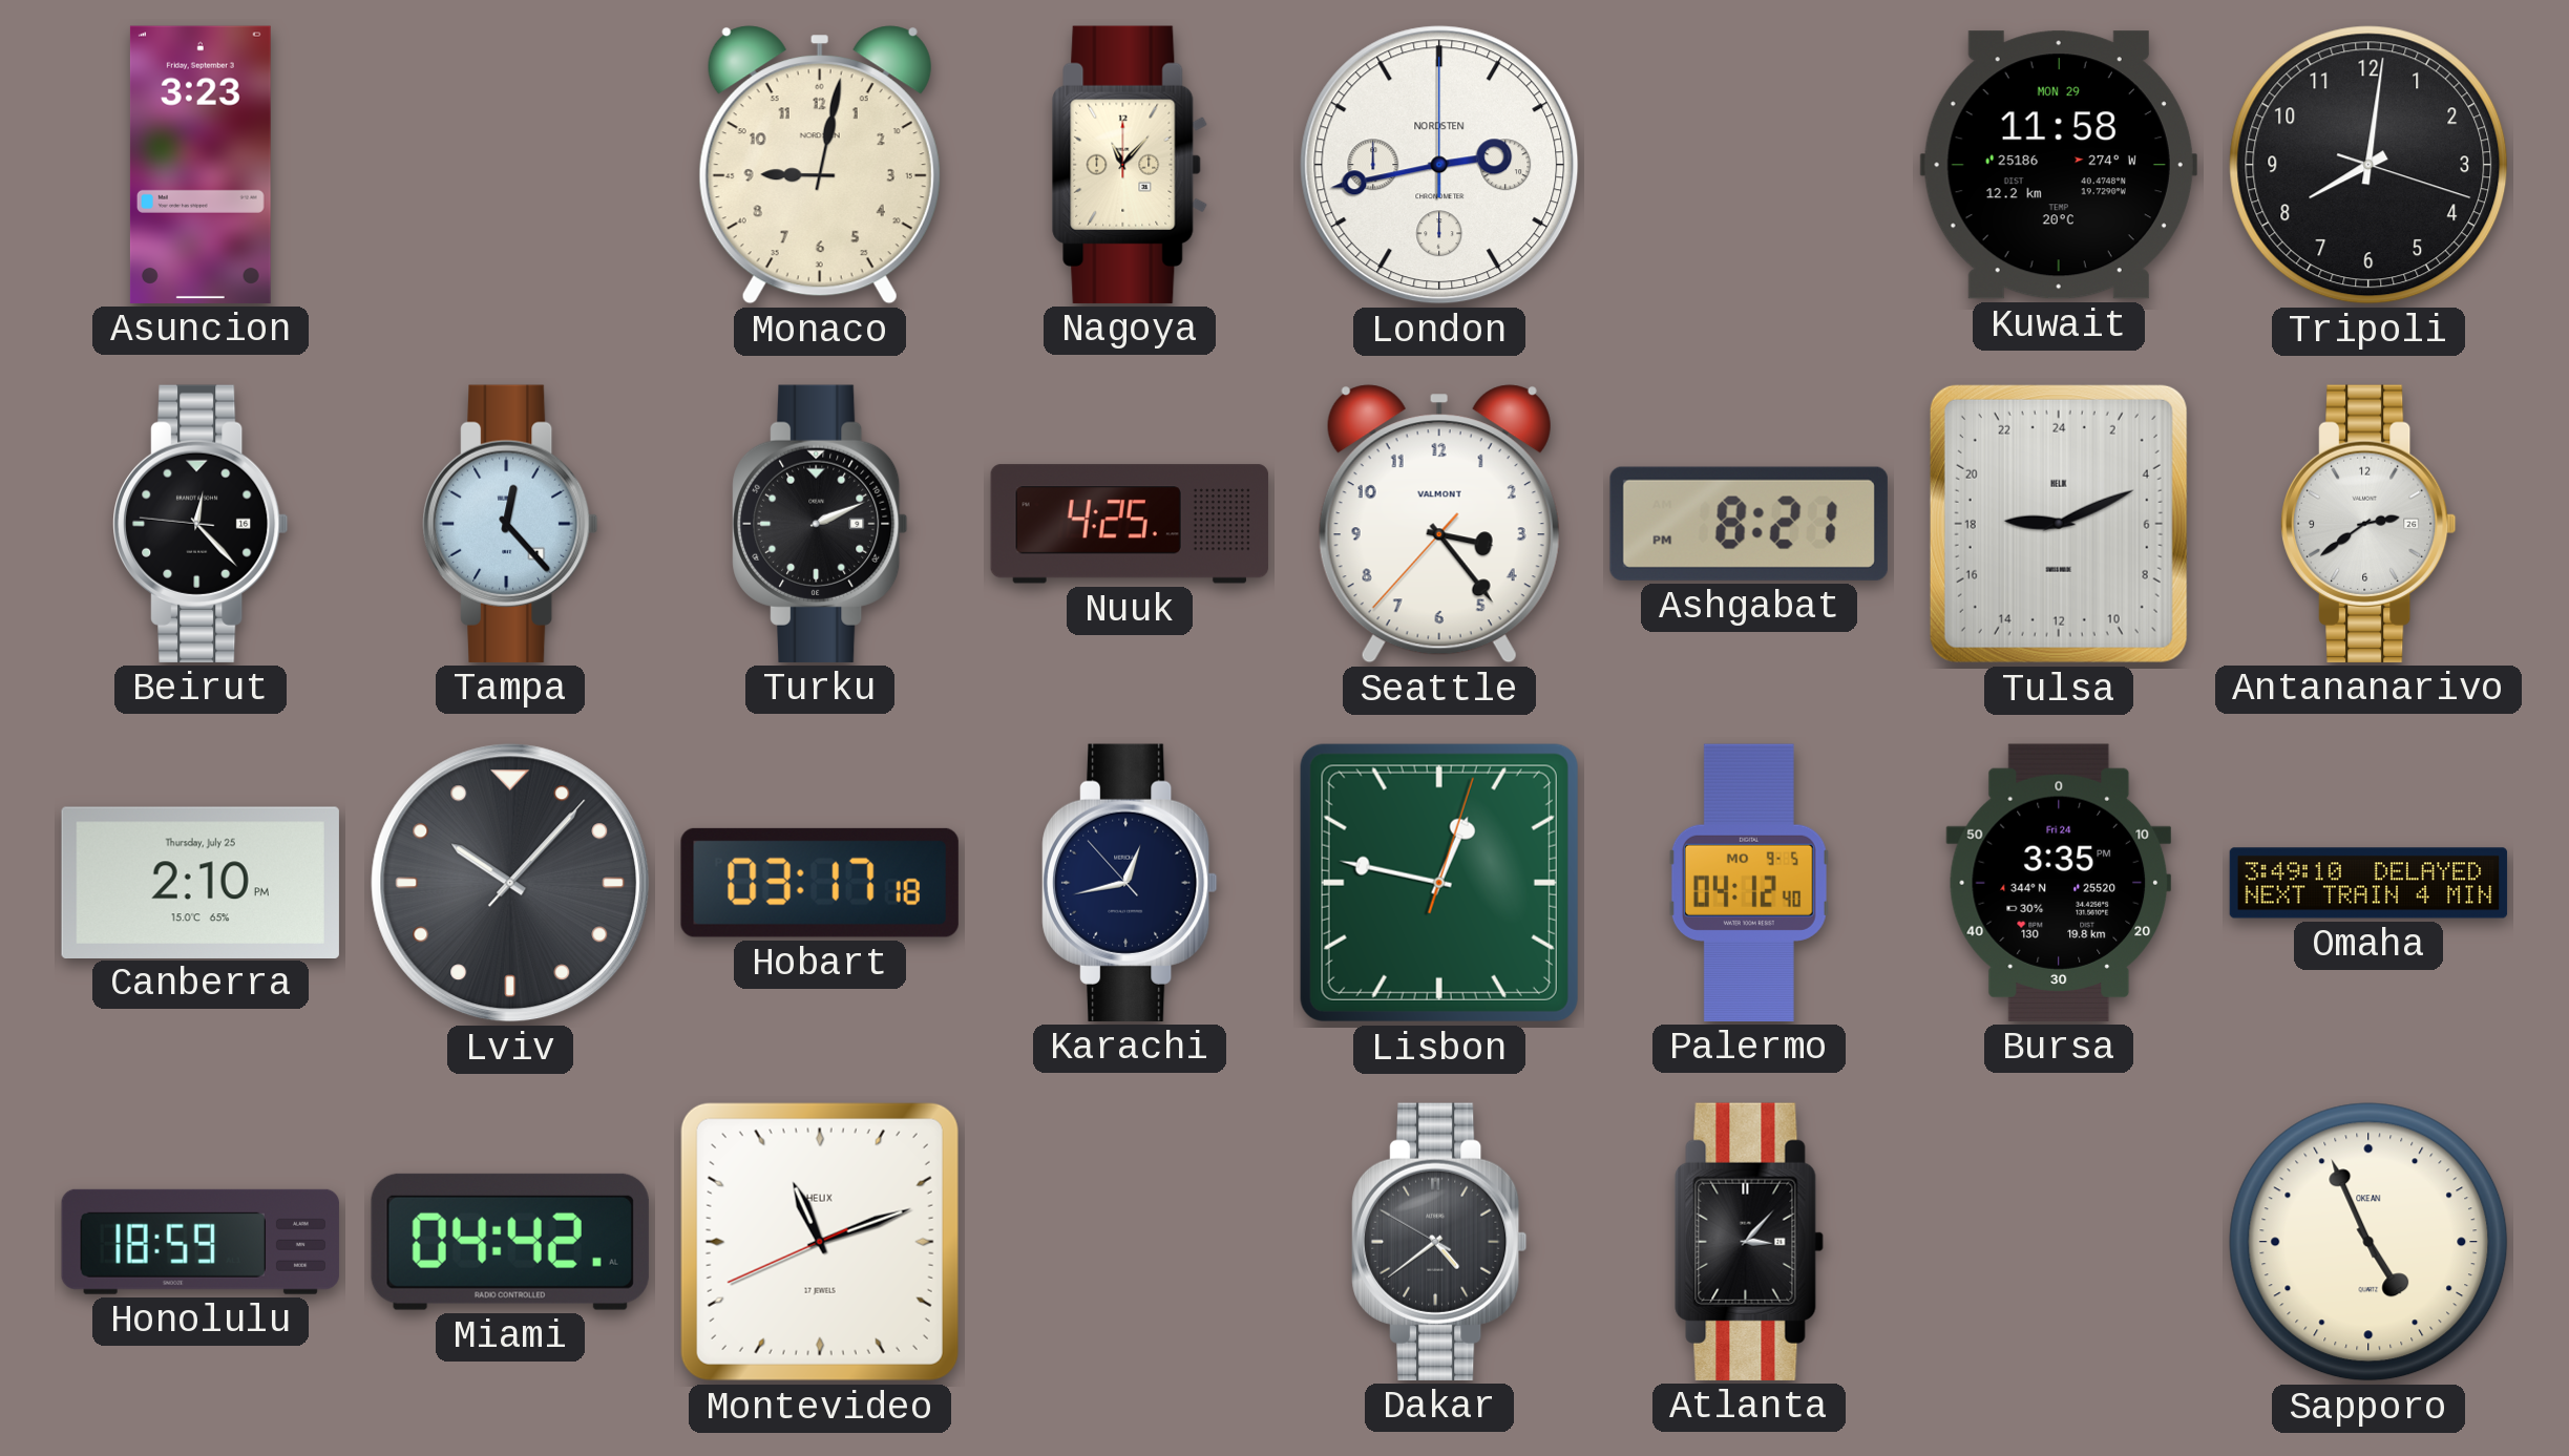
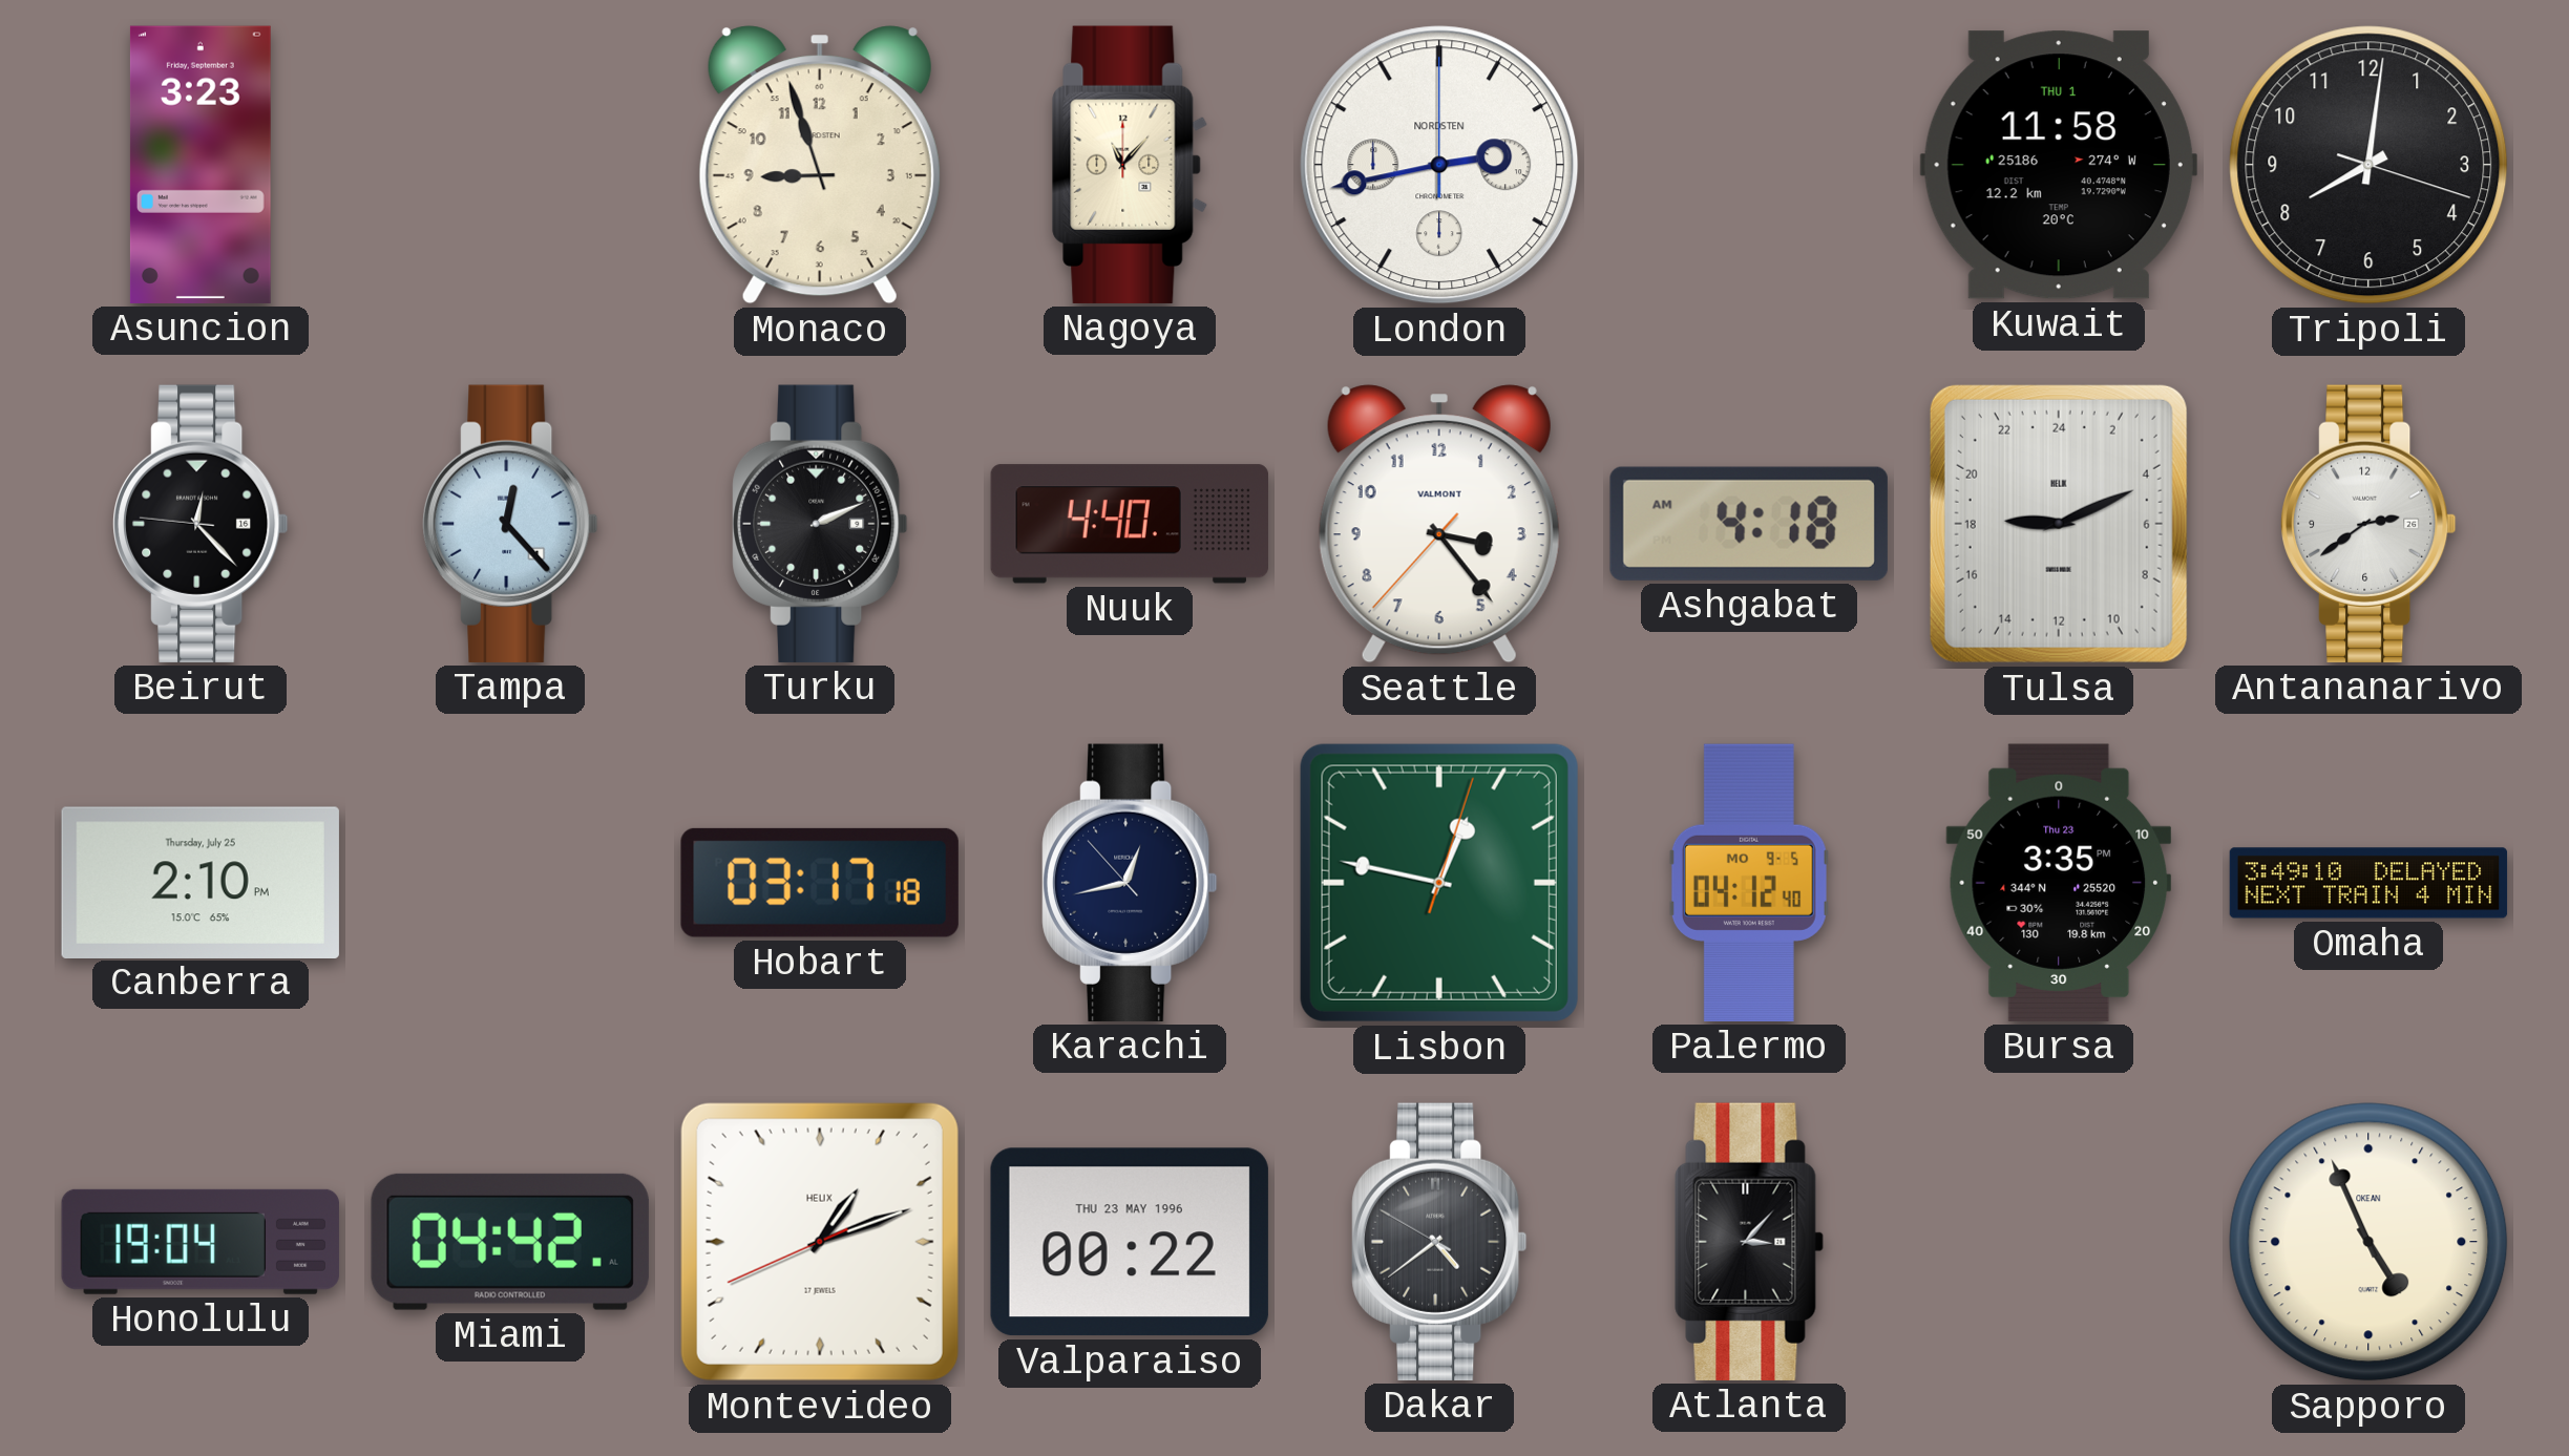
Monaco: 9:02 -> 8:57
Kuwait date: MON 29 -> THU 1
Nuuk: 4:25 -> 4:40
Ashgabat: 8:21 -> 4:18
Lviv: 10:07 -> none
Bursa date: Fri 24 -> Thu 23
Honolulu: 18:59 -> 19:04
Montevideo: 11:11 -> 1:11
Valparaiso: none -> 00:22
